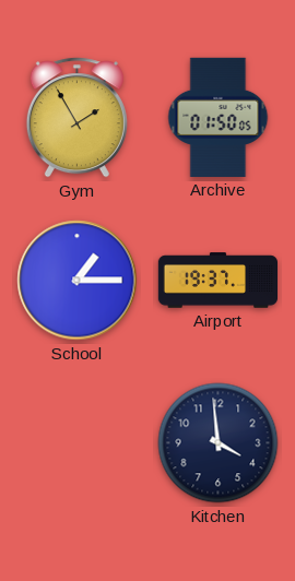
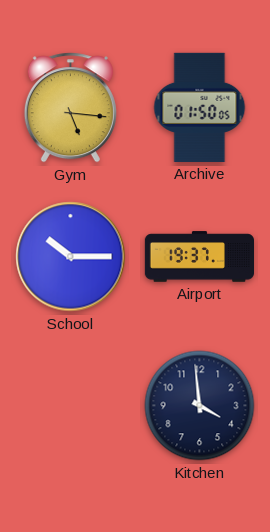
Gym: 1:55 -> 5:16
School: 1:15 -> 10:15
